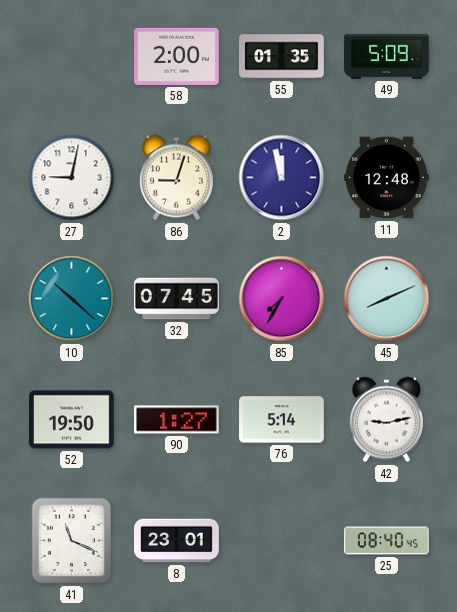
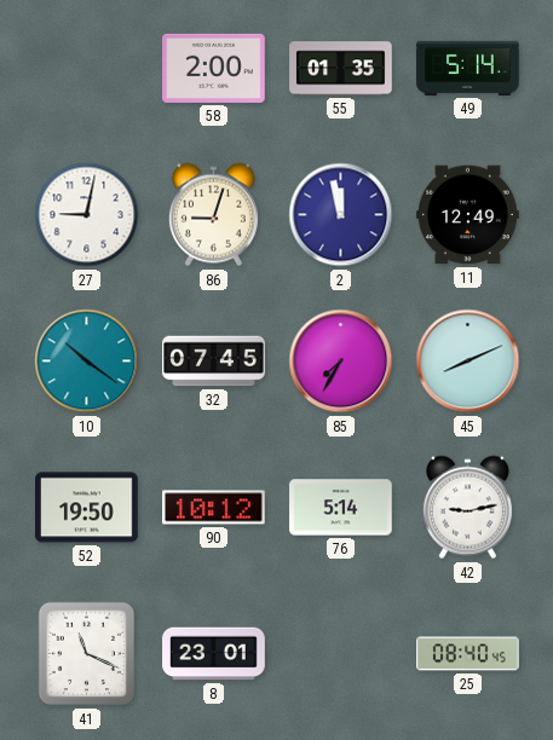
49: 5:09 -> 5:14
11: 12:48 -> 12:49
10: 10:22 -> 10:21
90: 1:27 -> 10:12
